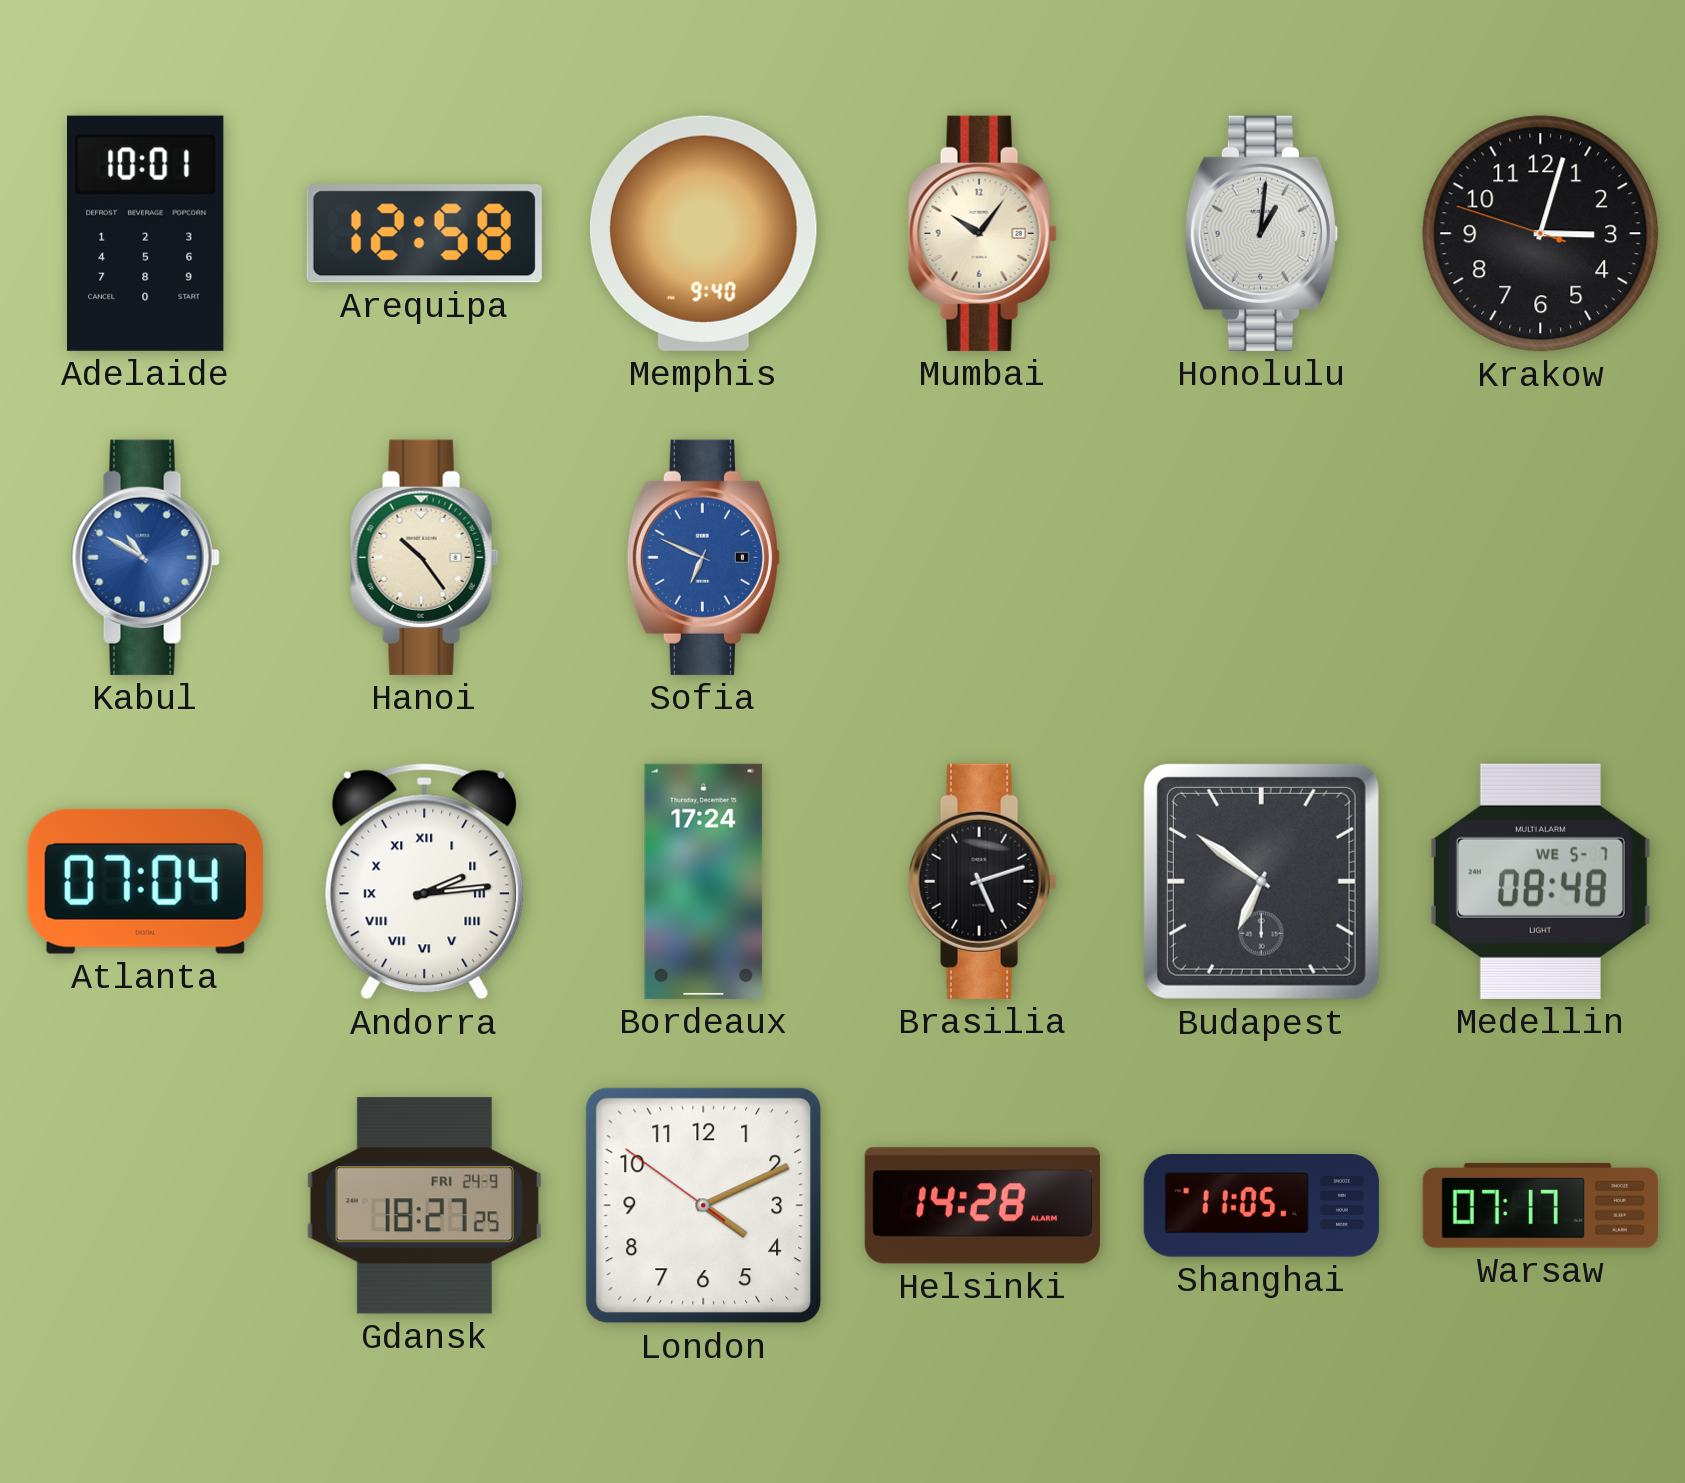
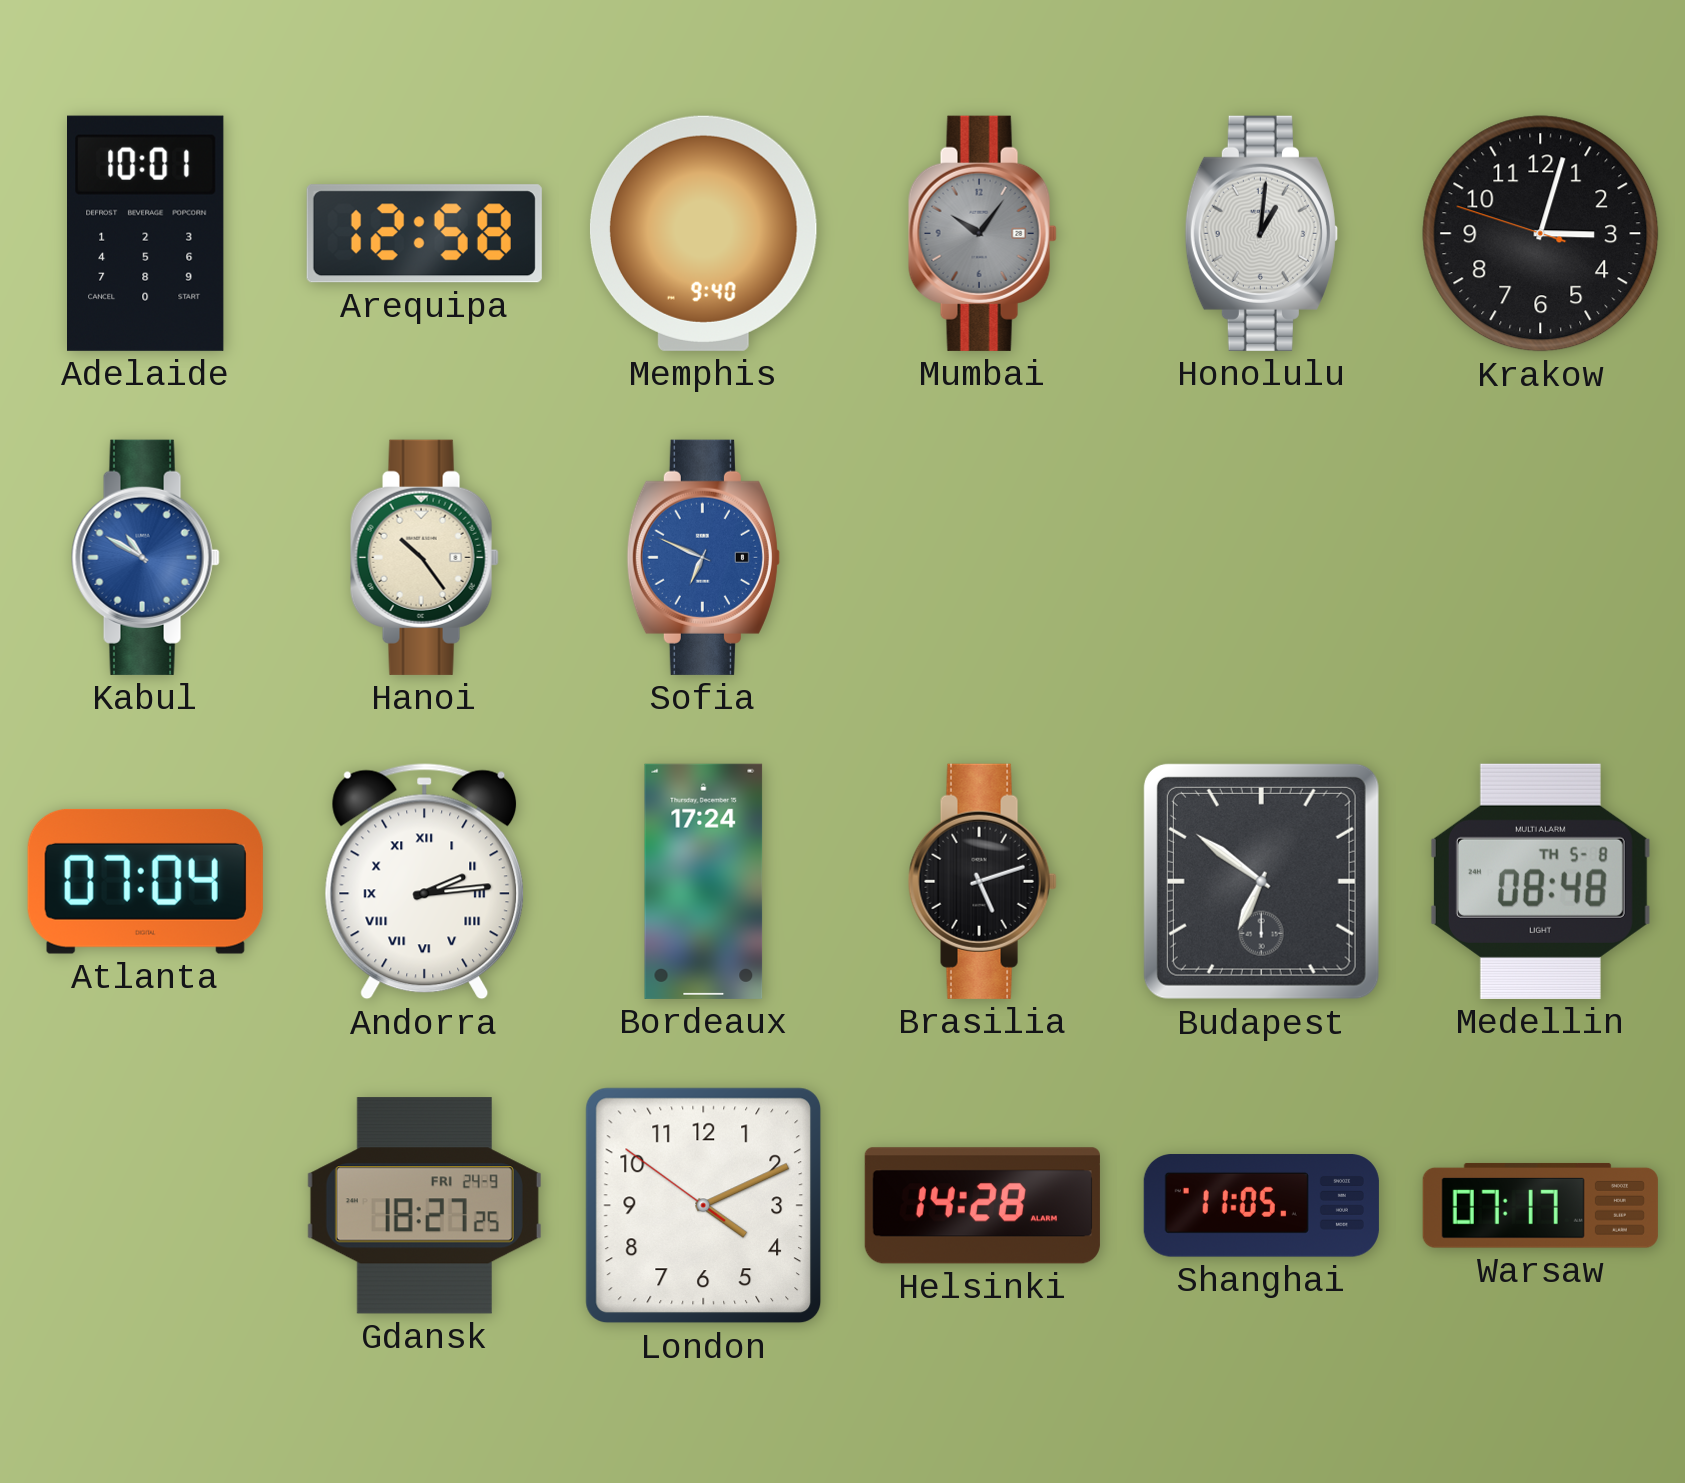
Mumbai dial: cream -> grey
Medellin date: WE 5-7 -> TH 5-8
